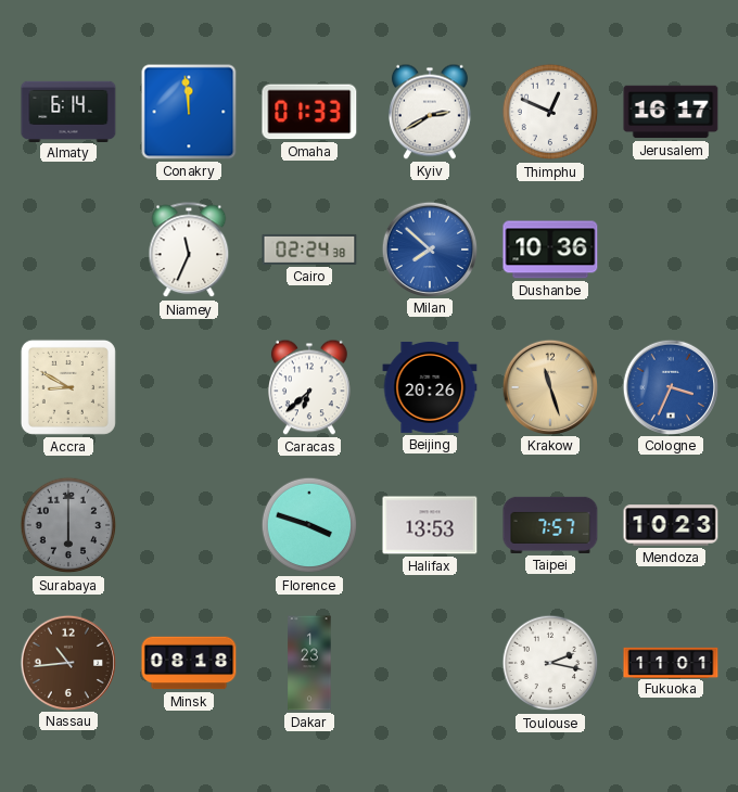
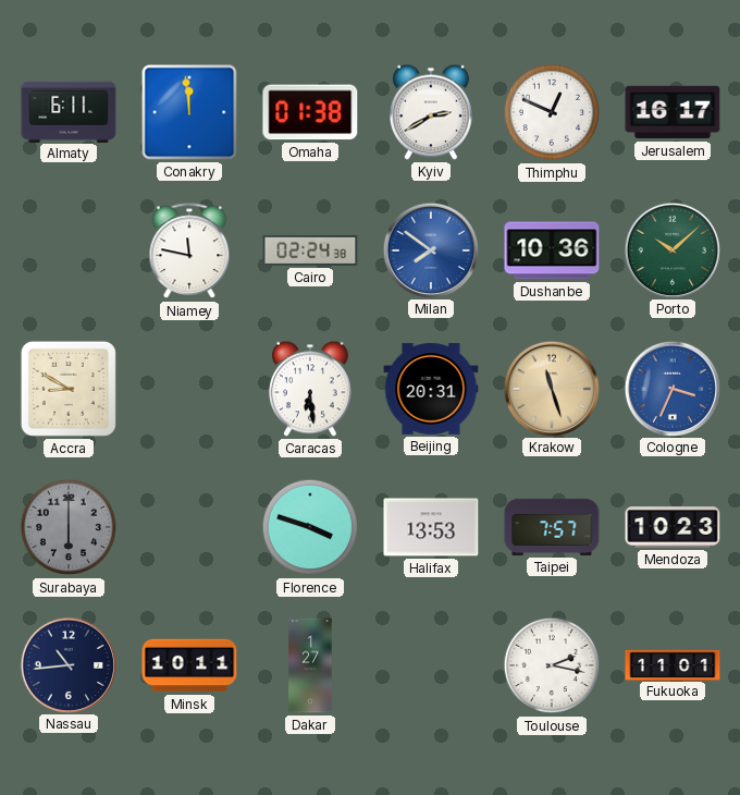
Almaty: 6:14 -> 6:11
Omaha: 01:33 -> 01:38
Niamey: 11:34 -> 11:47
Milan: 7:52 -> 7:51
Porto: none -> 10:08
Caracas: 6:38 -> 6:29
Beijing: 20:26 -> 20:31
Nassau dial: brown -> navy
Minsk: 08:18 -> 10:11
Dakar: 1:23 -> 1:27
